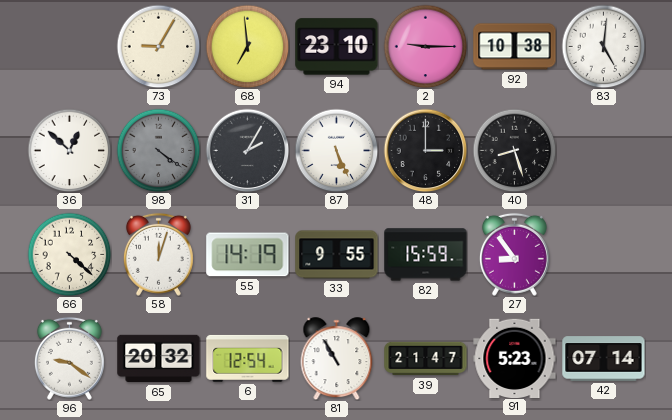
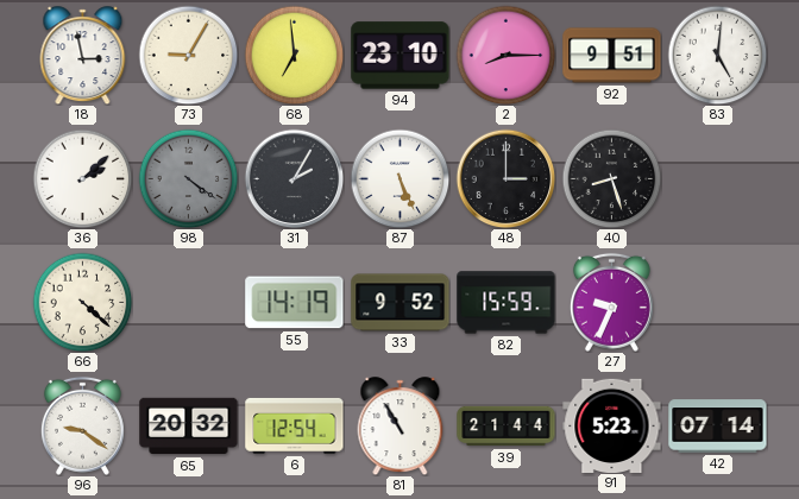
18: none -> 2:58
2: 9:15 -> 8:15
92: 10:38 -> 9:51
36: 12:52 -> 2:08
58: 12:03 -> none
33: 9:55 -> 9:52
27: 8:54 -> 9:34
39: 21:47 -> 21:44
